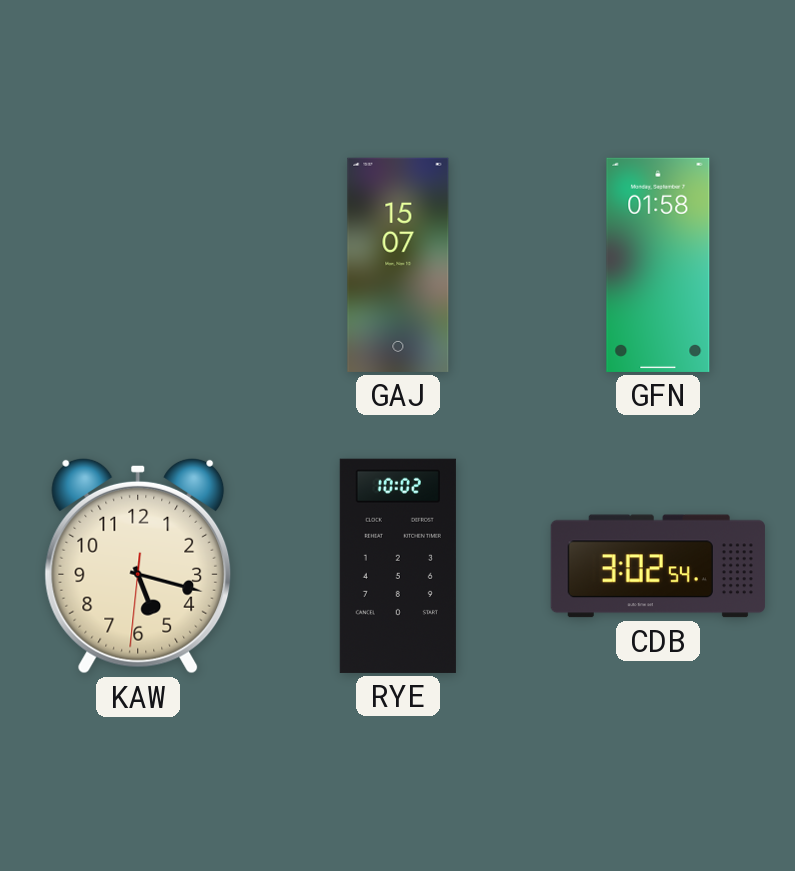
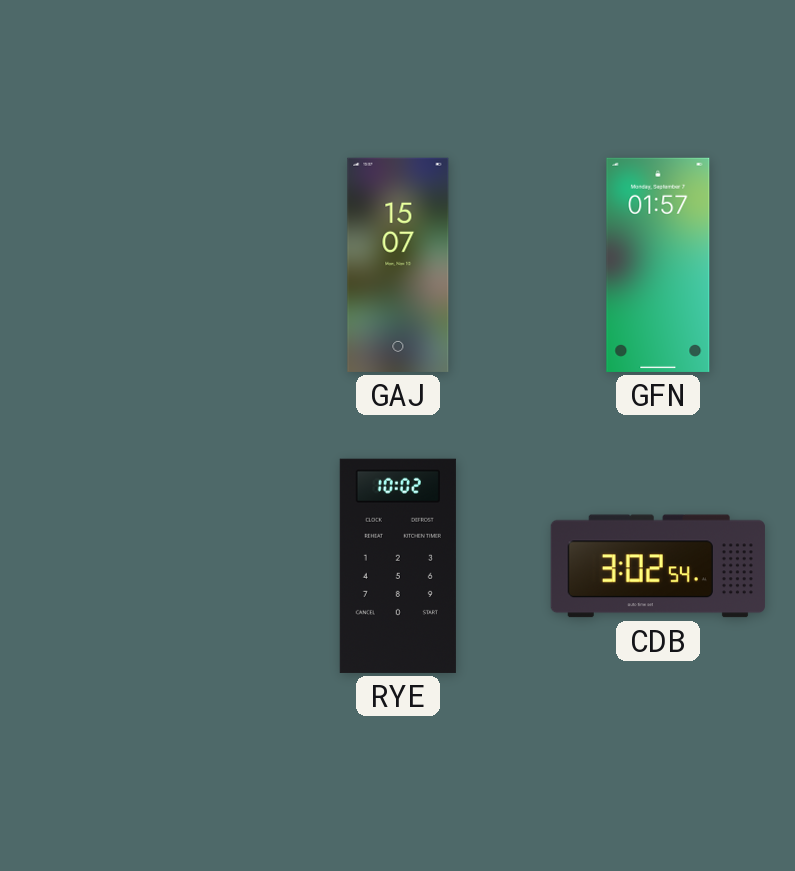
GFN: 01:58 -> 01:57
KAW: 5:17 -> none
